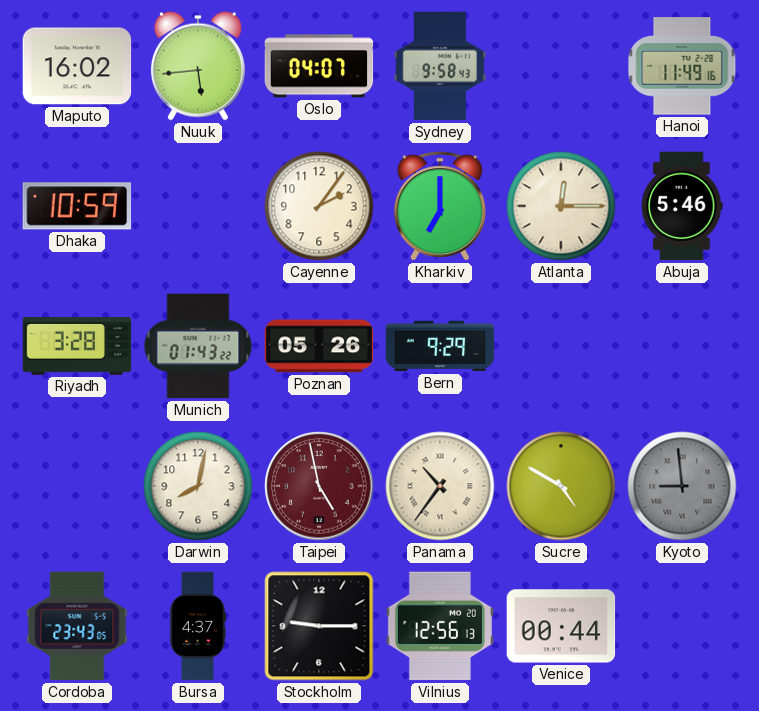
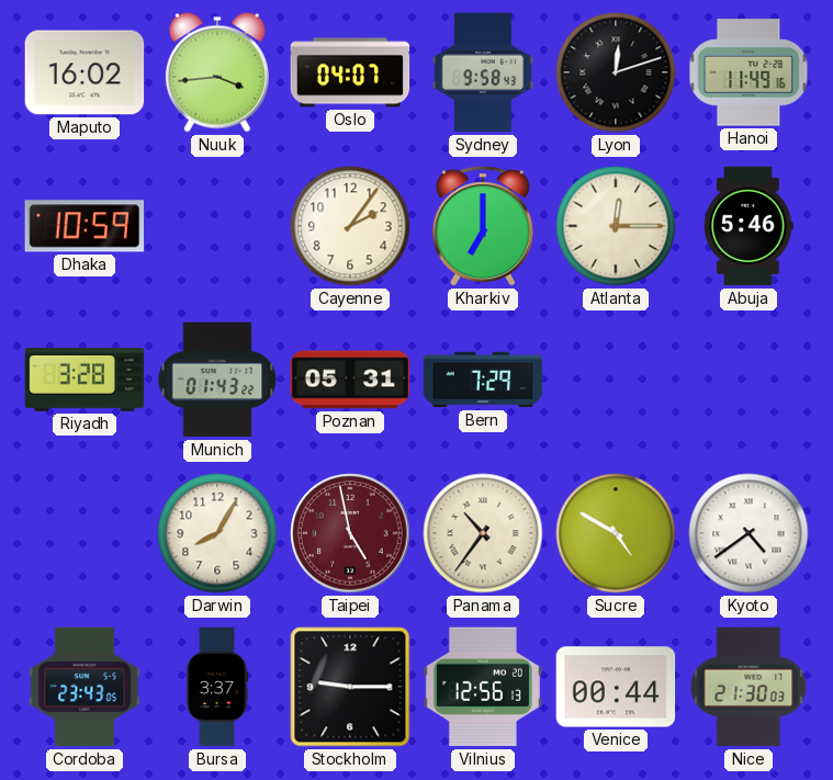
Nuuk: 5:44 -> 3:44
Lyon: none -> 12:12
Poznan: 05:26 -> 05:31
Bern: 9:29 -> 7:29
Darwin: 8:02 -> 8:05
Kyoto: 8:59 -> 4:39
Kyoto dial: grey -> white
Bursa: 4:37 -> 3:37
Nice: none -> 21:30
